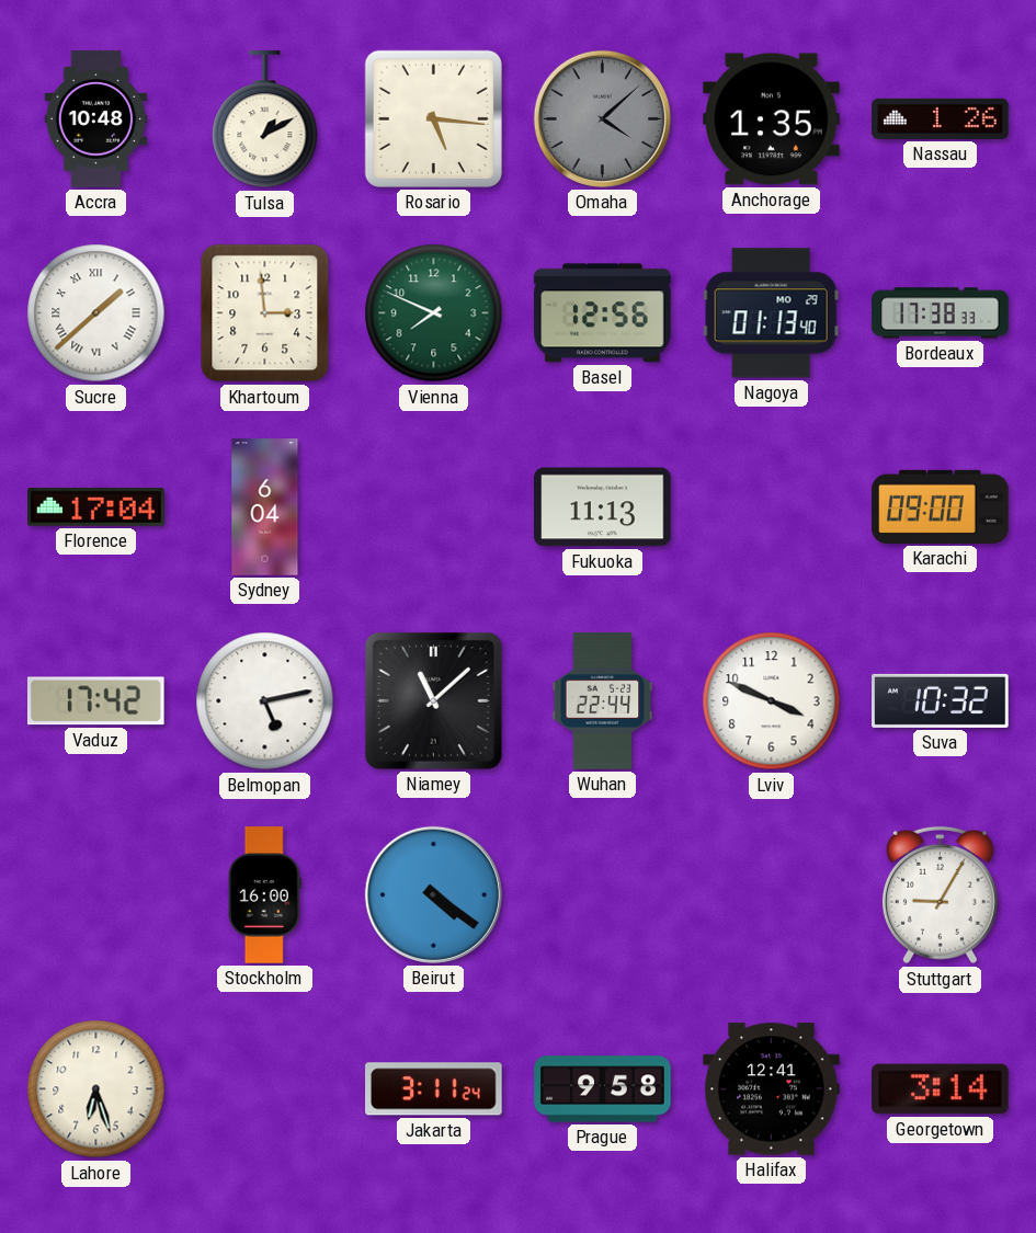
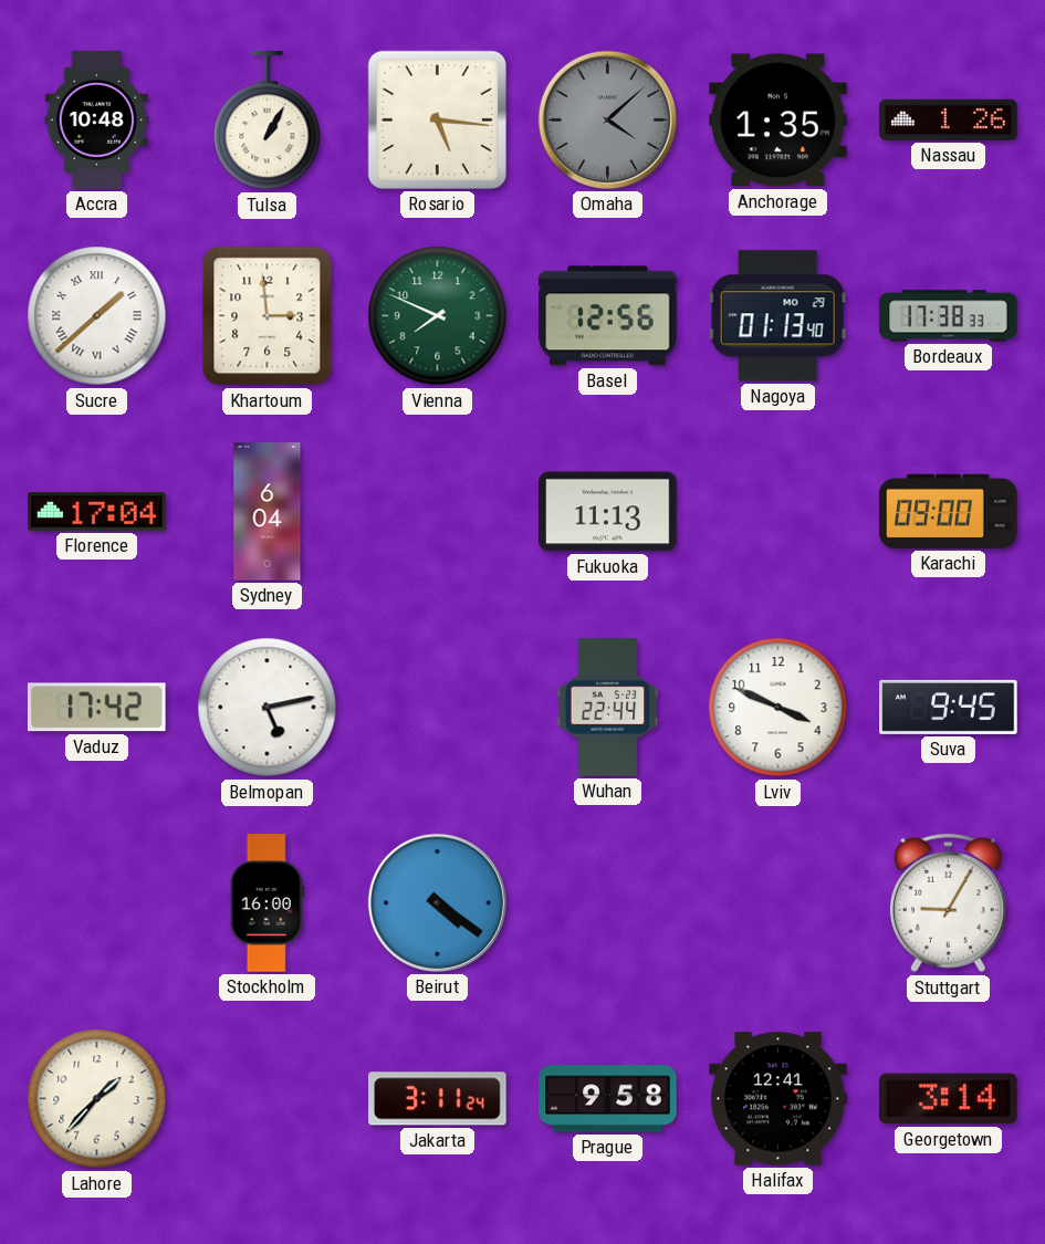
Tulsa: 1:10 -> 1:05
Niamey: 11:08 -> none
Suva: 10:32 -> 9:45
Lahore: 6:27 -> 1:37
